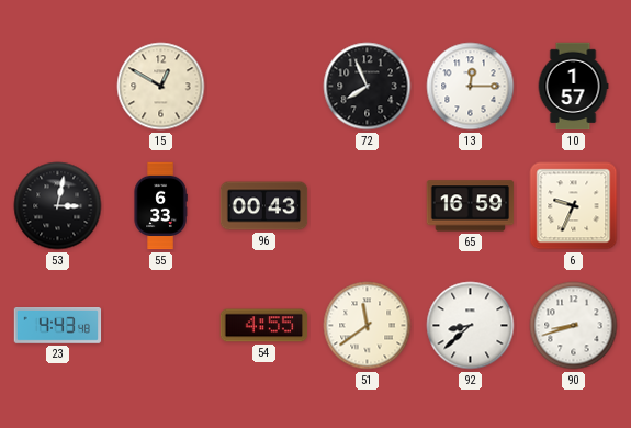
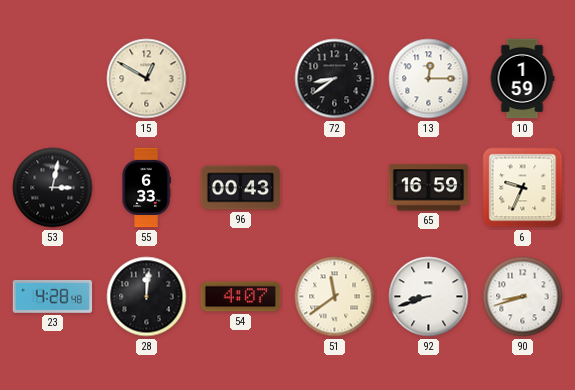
72: 7:56 -> 8:39
10: 1:57 -> 1:59
23: 4:43 -> 4:28
28: none -> 12:01
54: 4:55 -> 4:07
92: 8:38 -> 8:42
